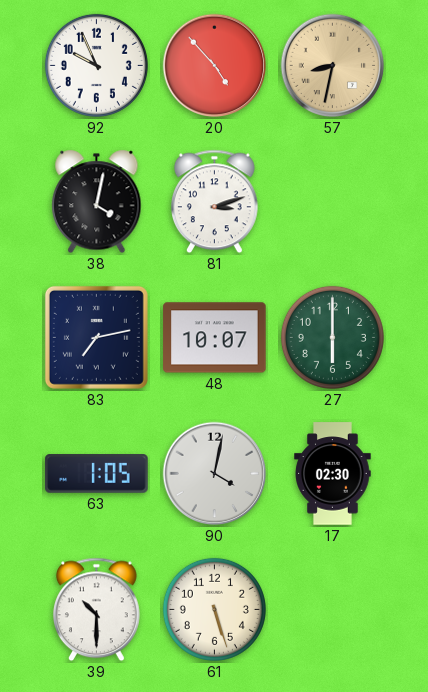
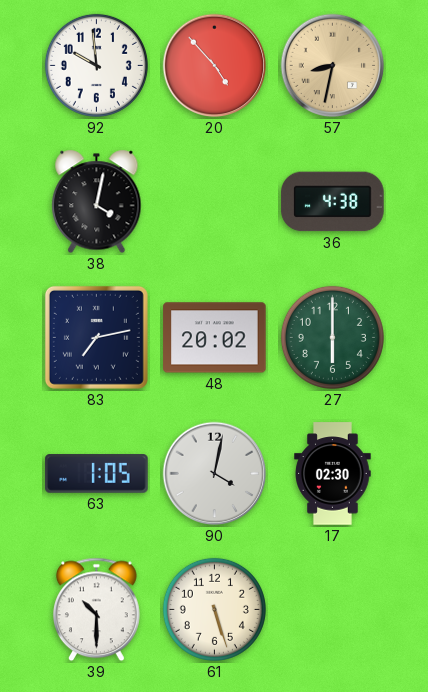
92: 9:56 -> 9:59
81: 3:12 -> none
36: none -> 4:38
48: 10:07 -> 20:02
